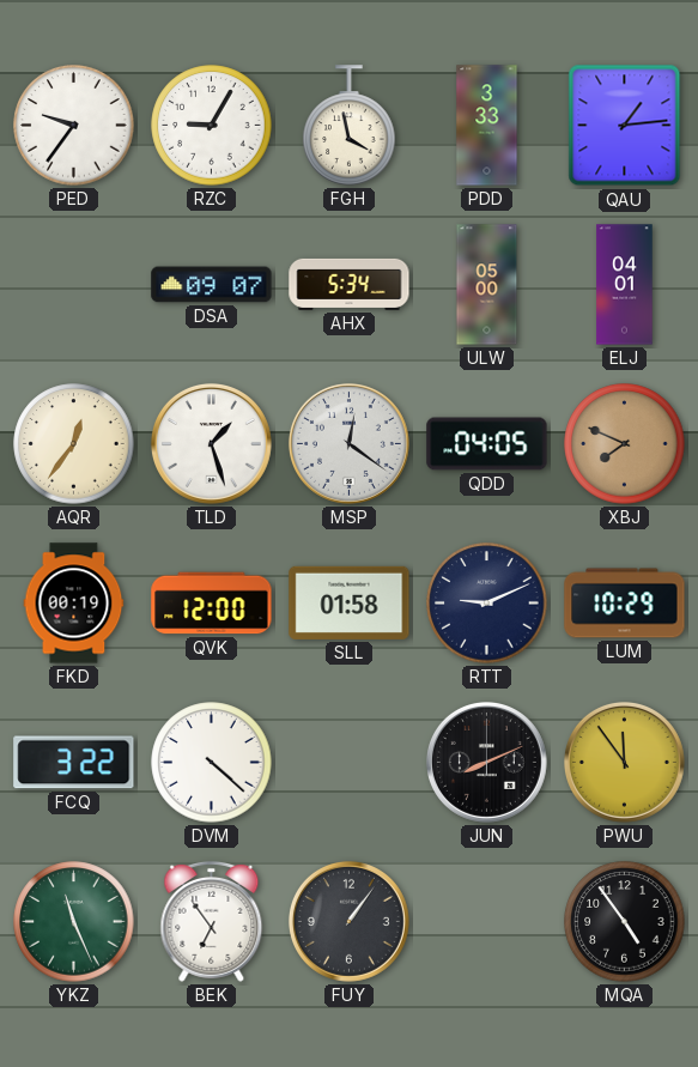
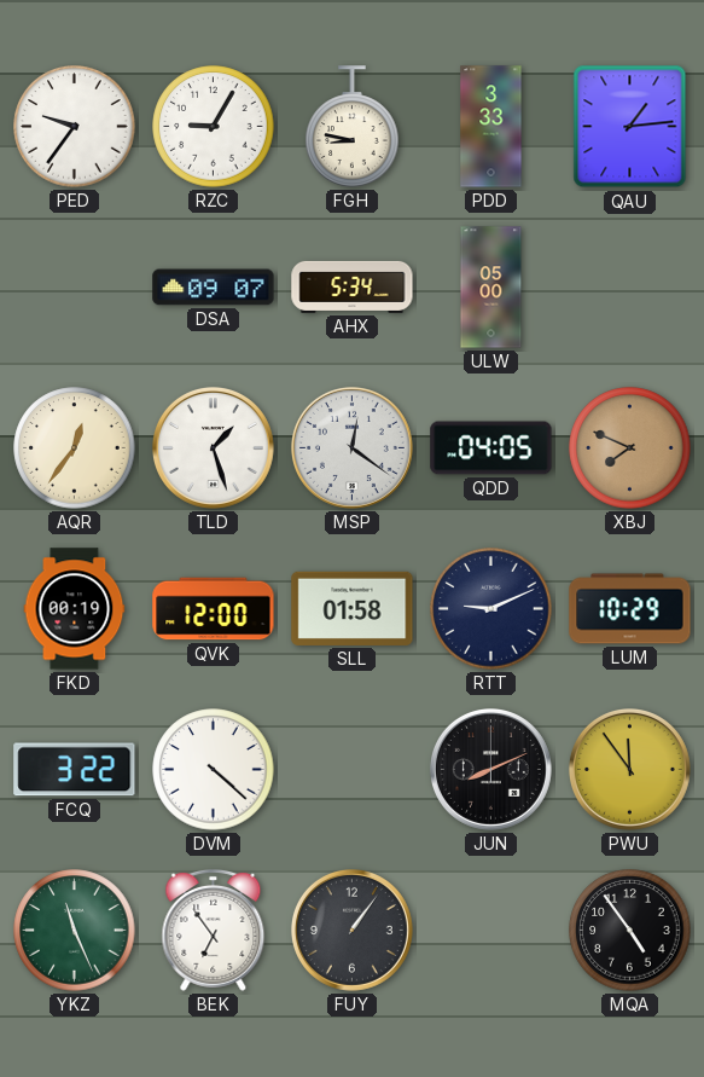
FGH: 3:58 -> 8:47
ELJ: 04:01 -> none
